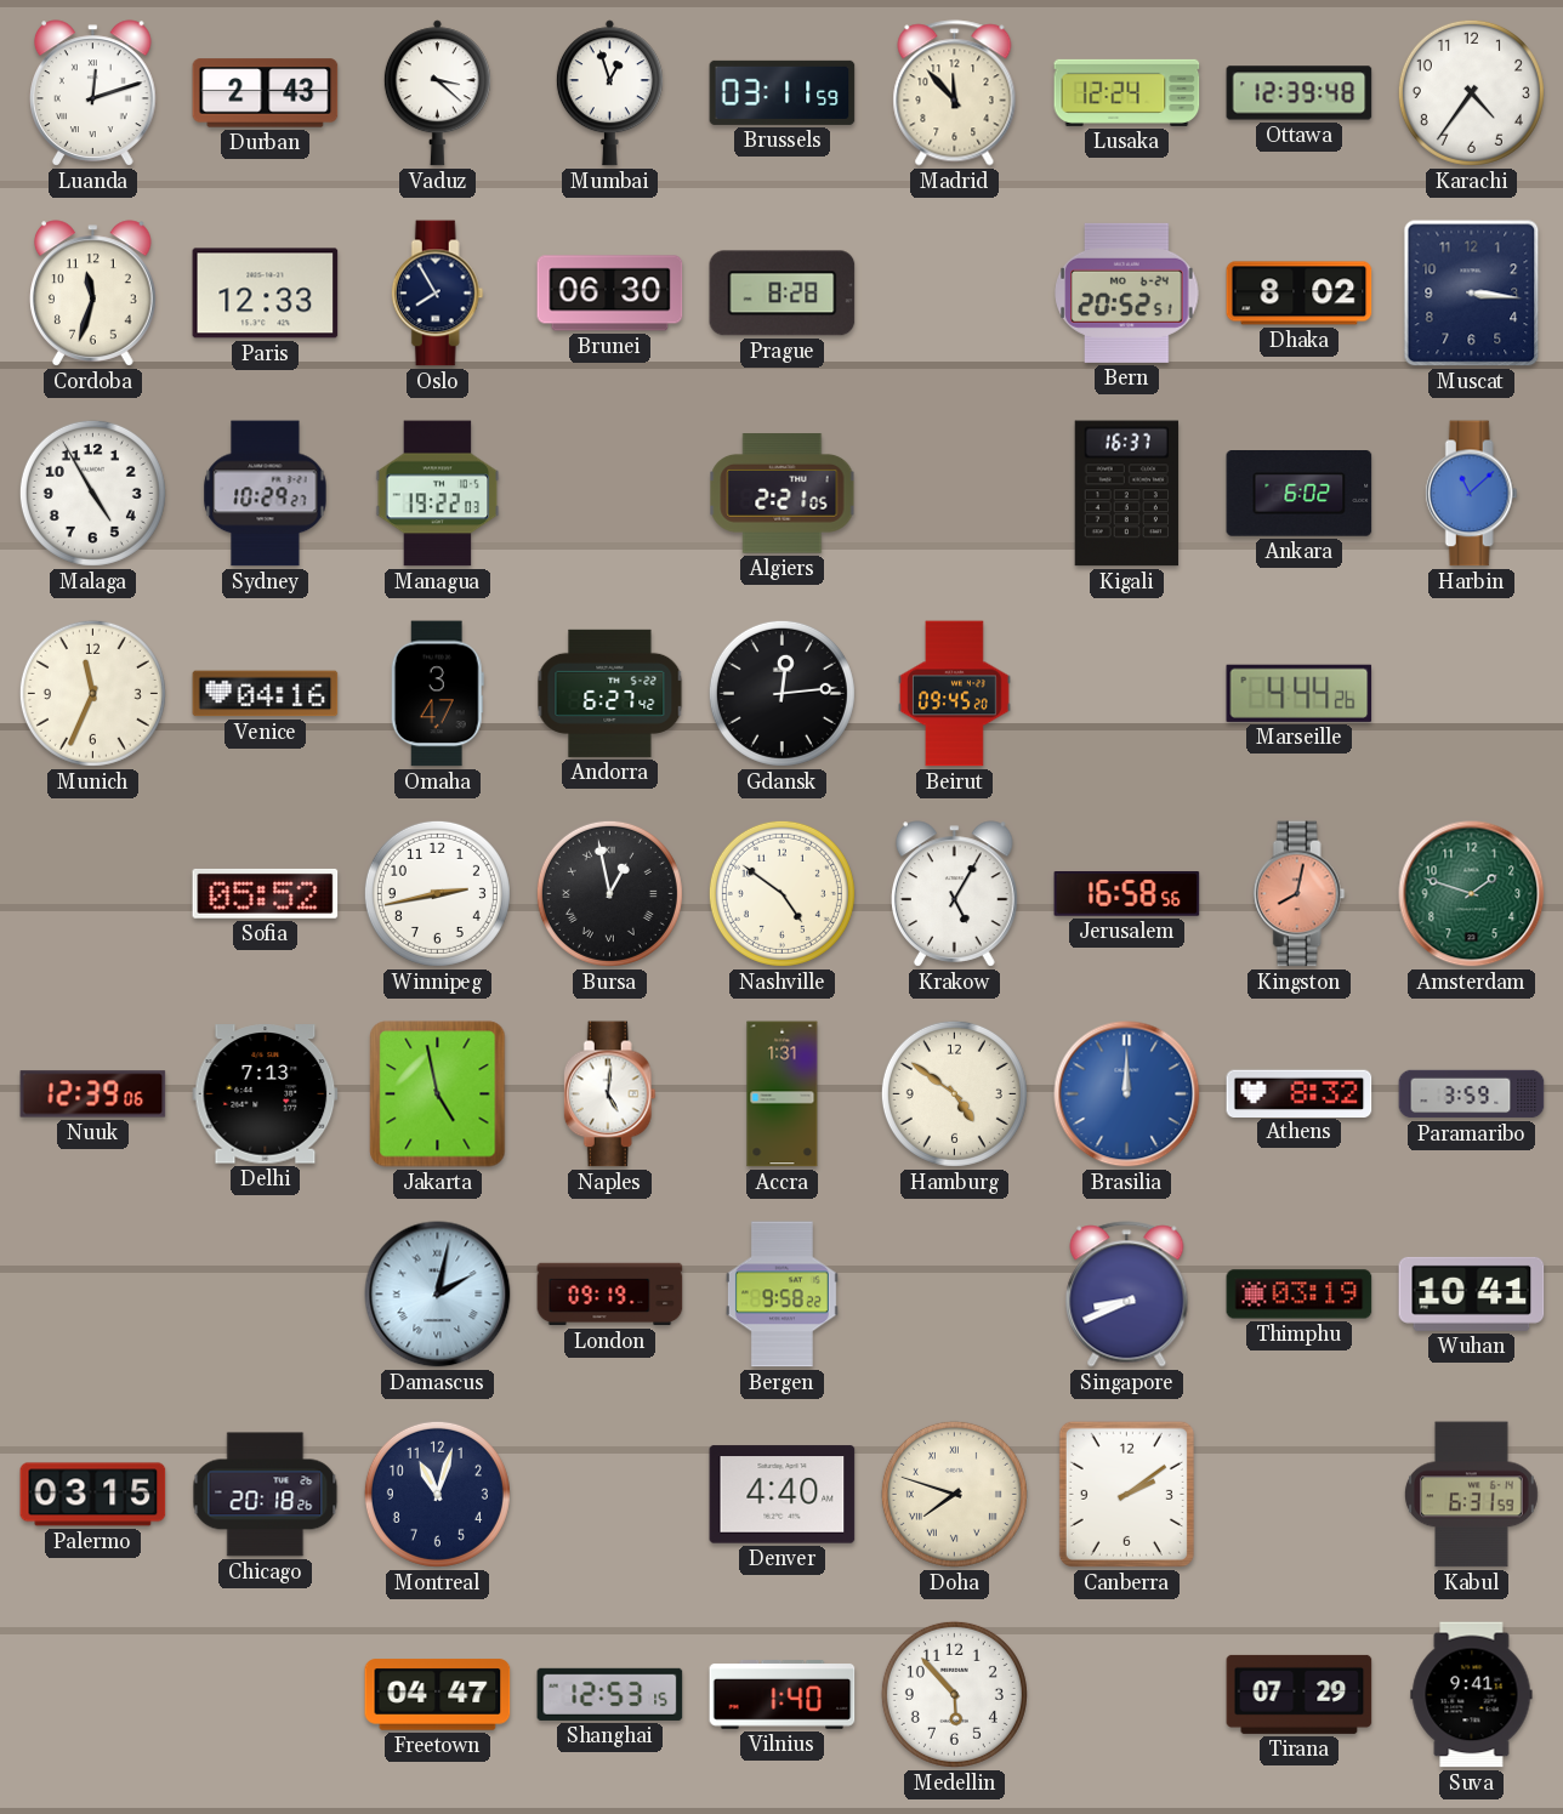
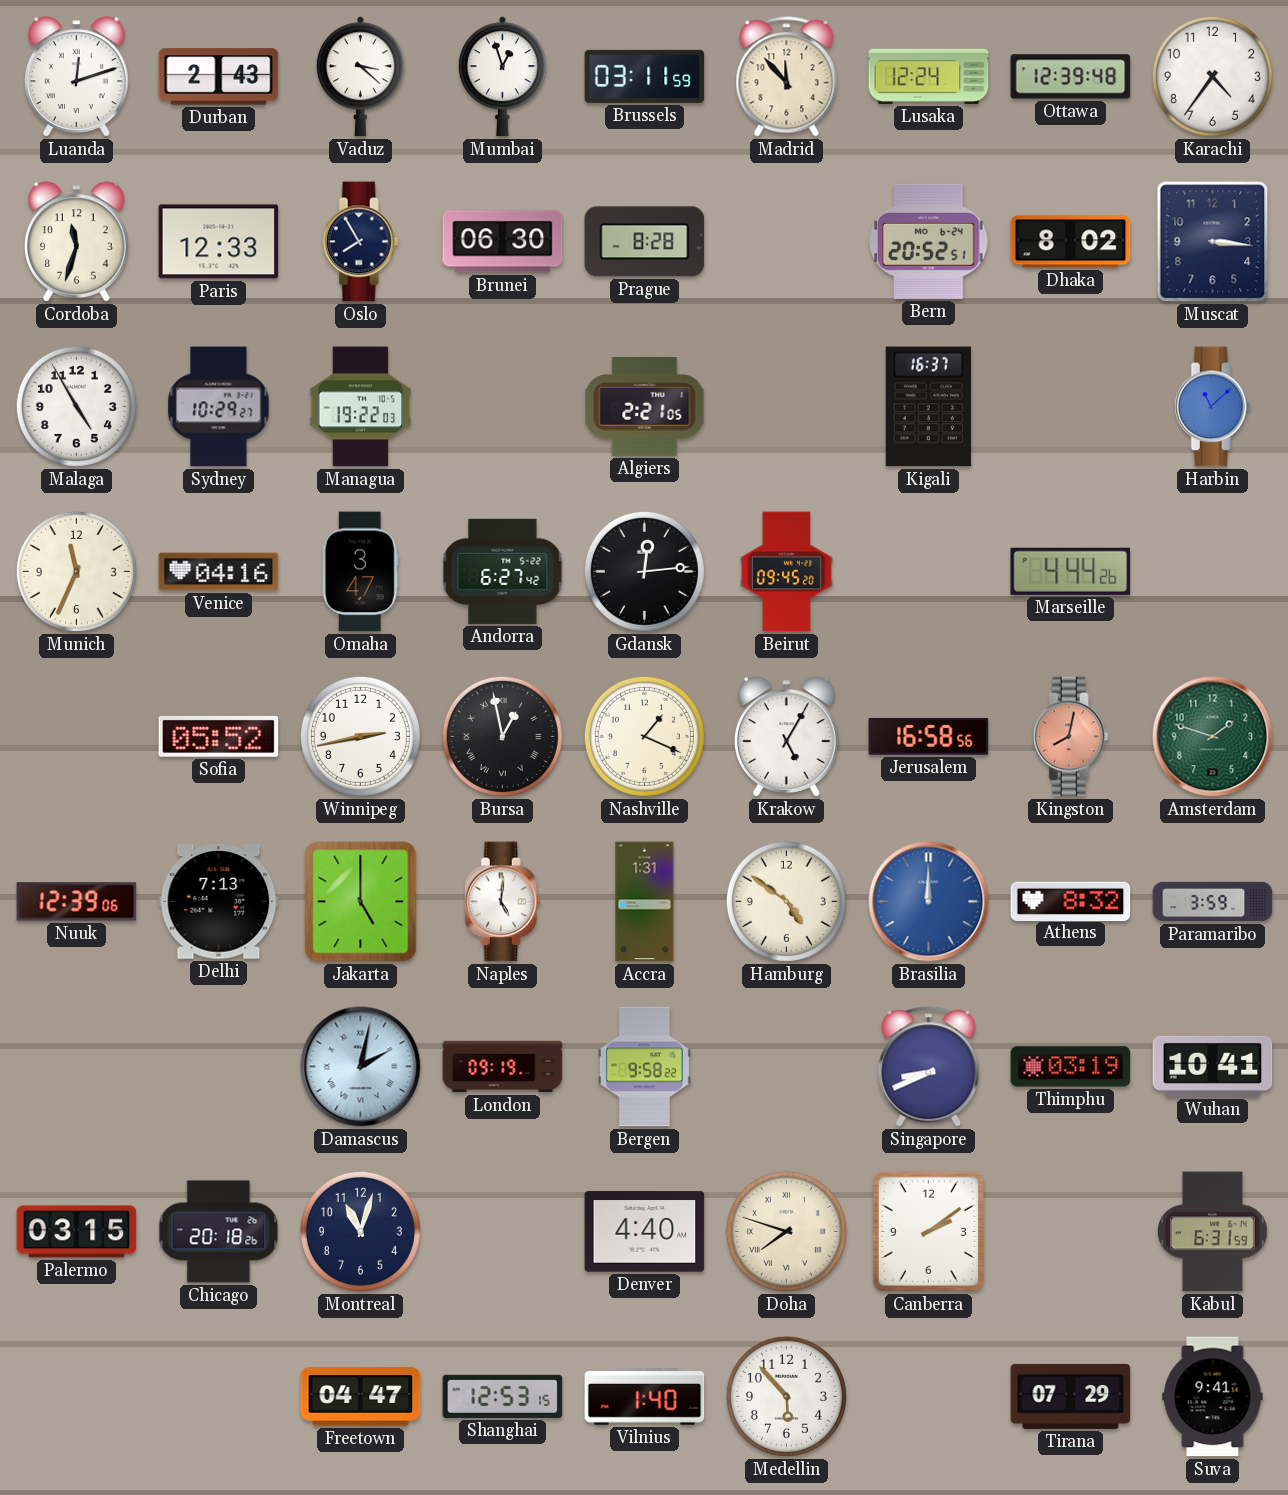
Ankara: 6:02 -> none
Nashville: 4:51 -> 1:19
Jakarta: 4:58 -> 5:00
